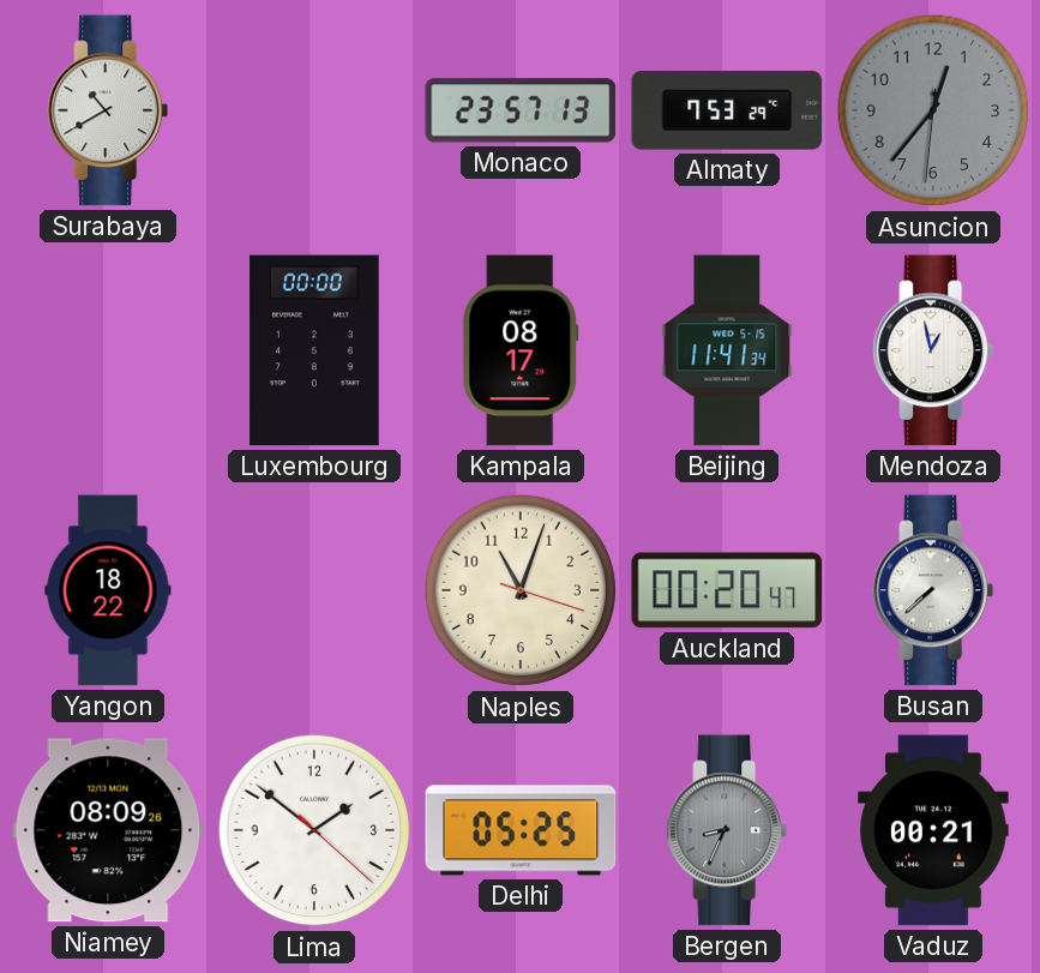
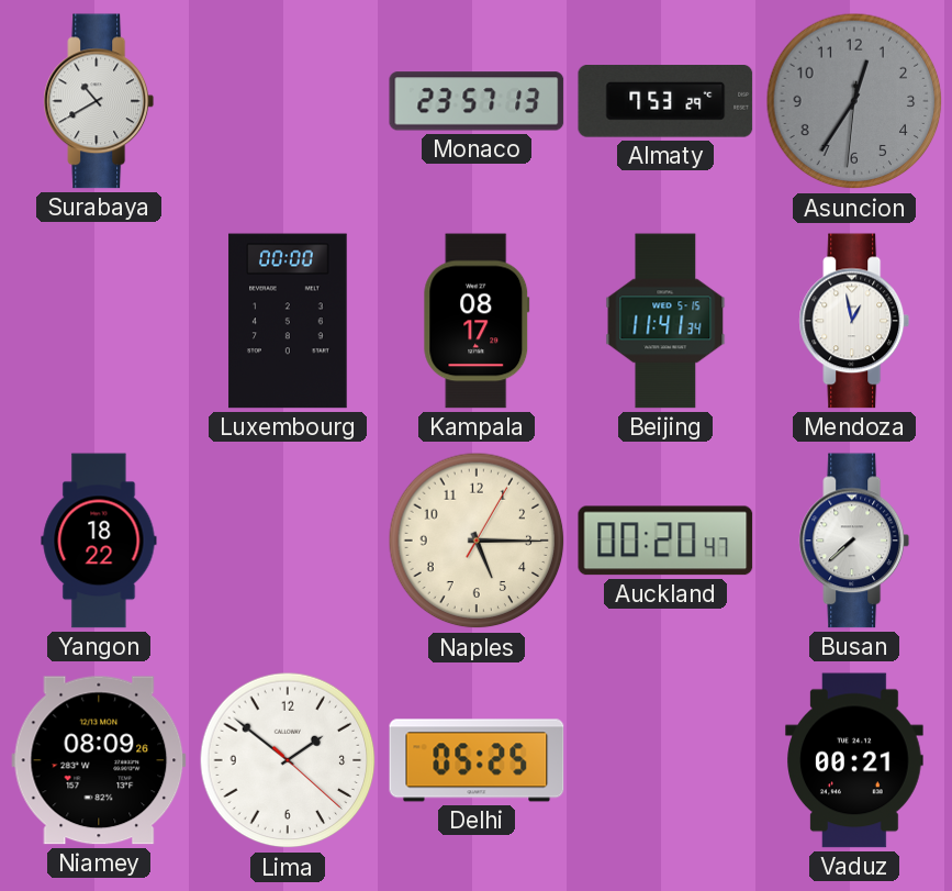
Asuncion: 12:36 -> 12:35
Naples: 11:03 -> 5:15
Bergen: 8:34 -> none
